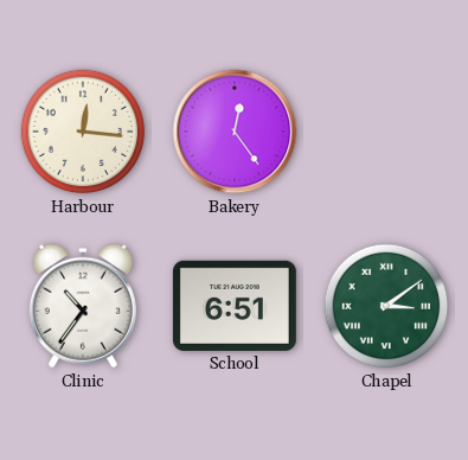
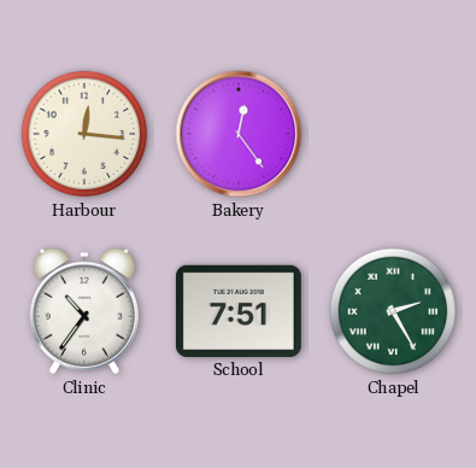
School: 6:51 -> 7:51
Chapel: 3:09 -> 2:25
